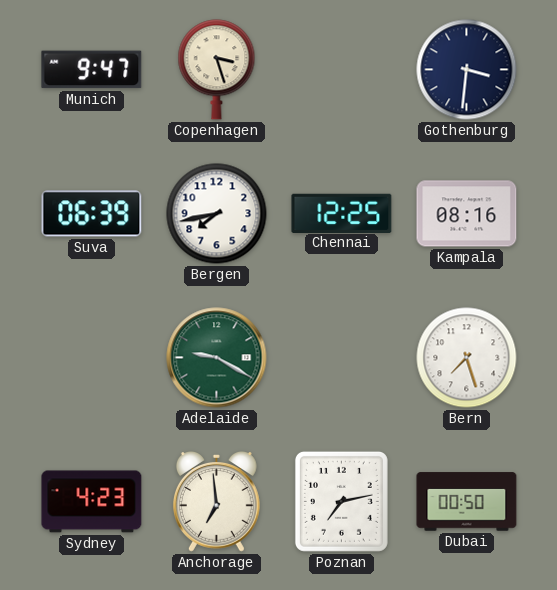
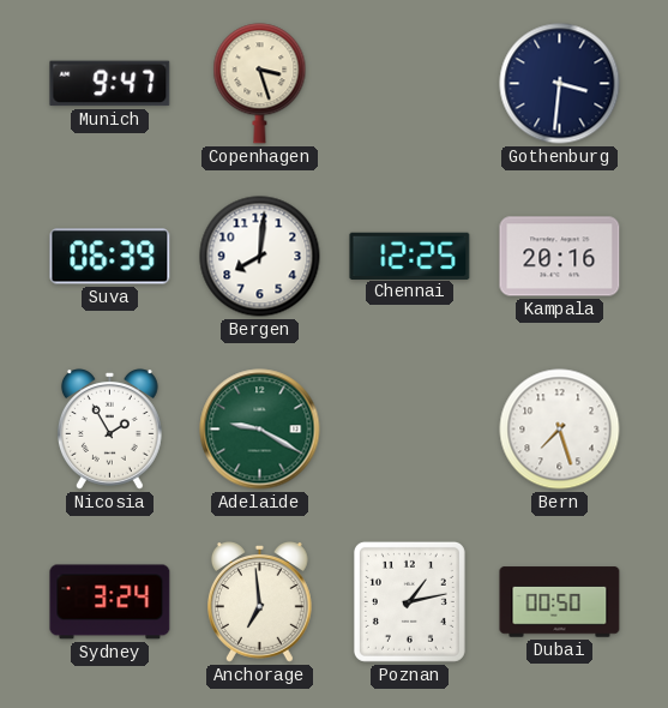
Bergen: 7:43 -> 8:01
Kampala: 08:16 -> 20:16
Nicosia: none -> 1:55
Sydney: 4:23 -> 3:24
Poznan: 7:13 -> 1:13
